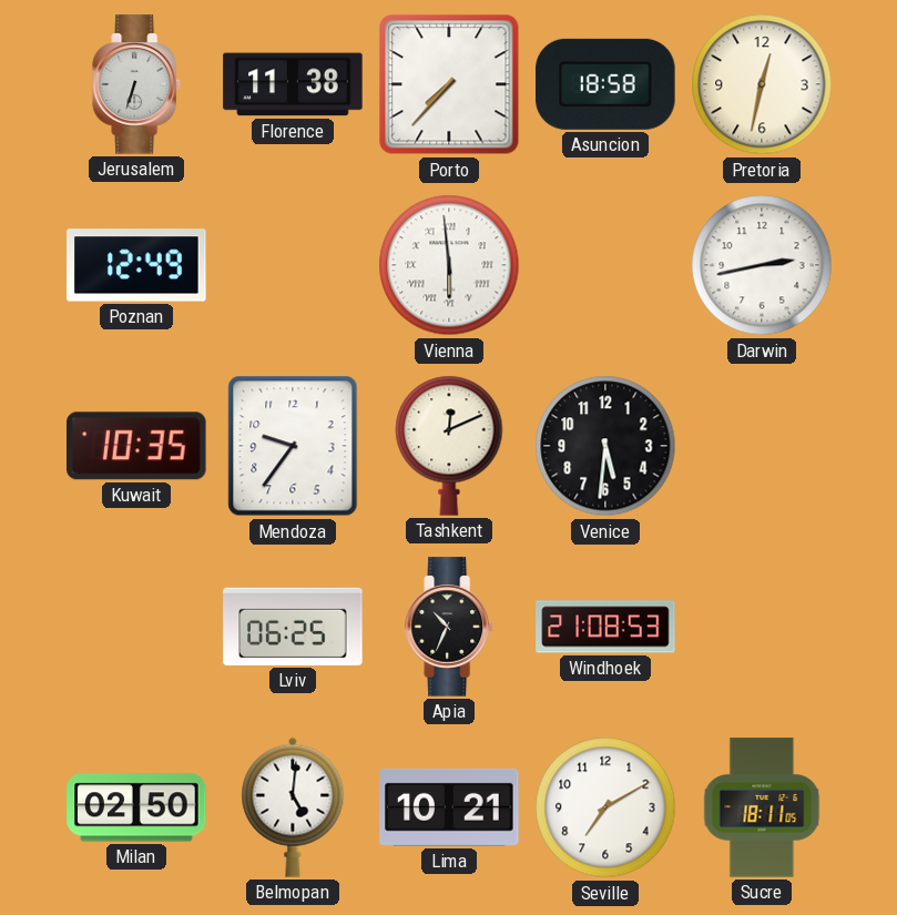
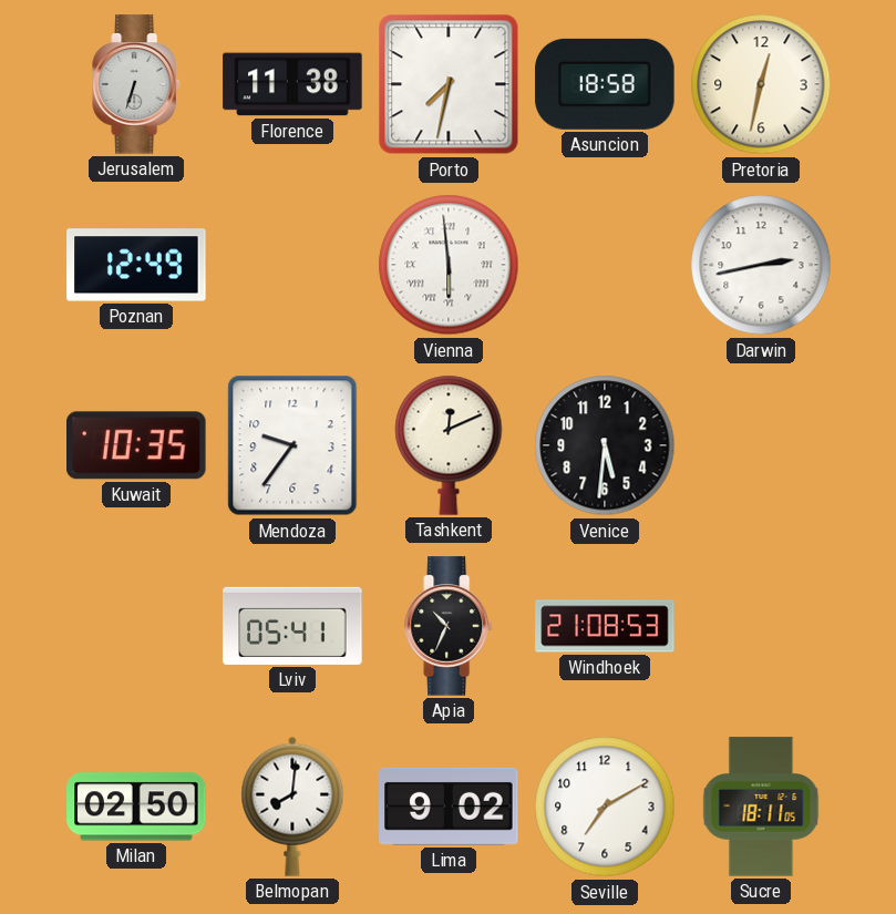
Porto: 7:37 -> 7:32
Lviv: 06:25 -> 05:41
Belmopan: 5:01 -> 8:01
Lima: 10:21 -> 9:02
